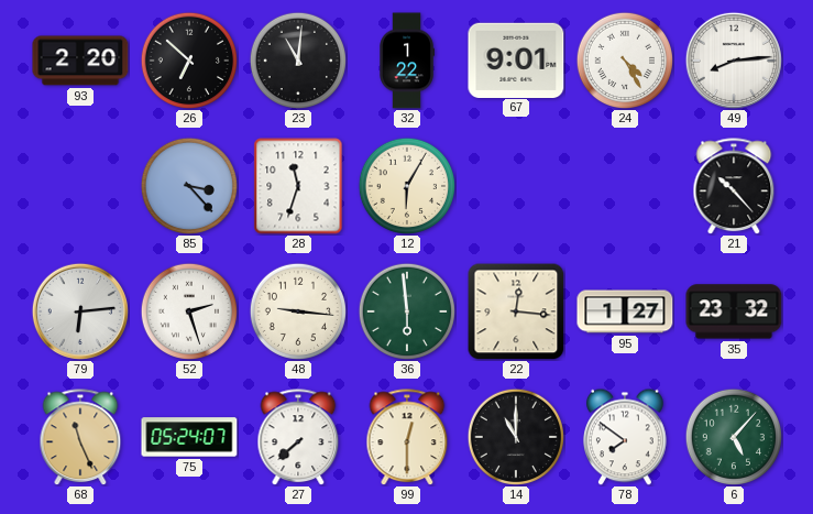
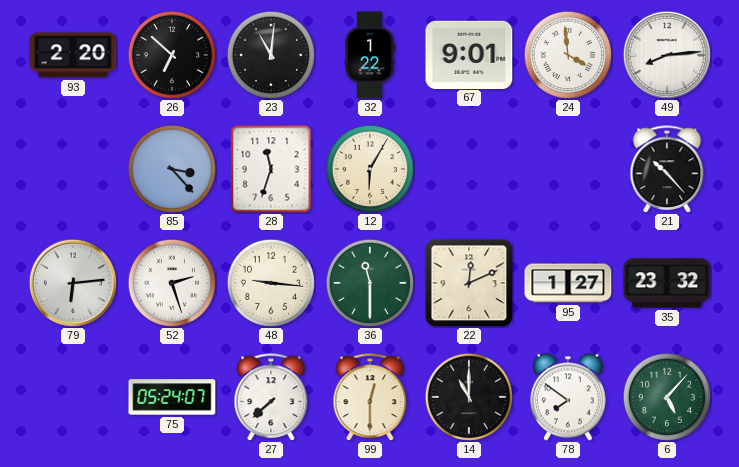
24: 4:25 -> 3:59
36: 5:59 -> 11:30
22: 12:16 -> 12:11
68: 11:26 -> none
